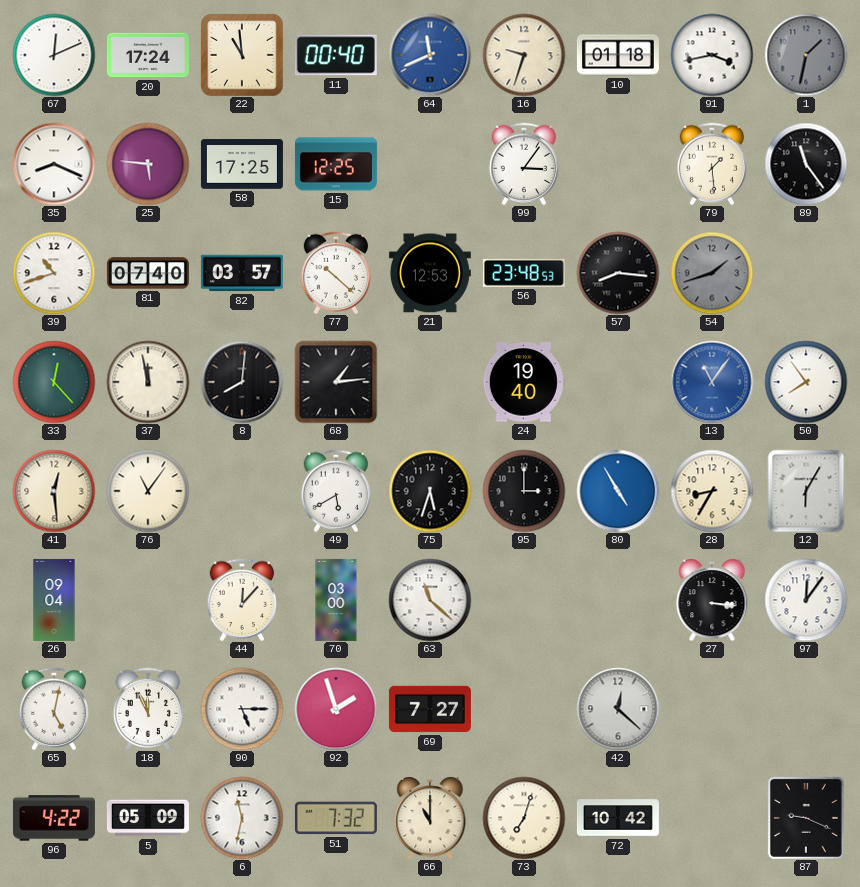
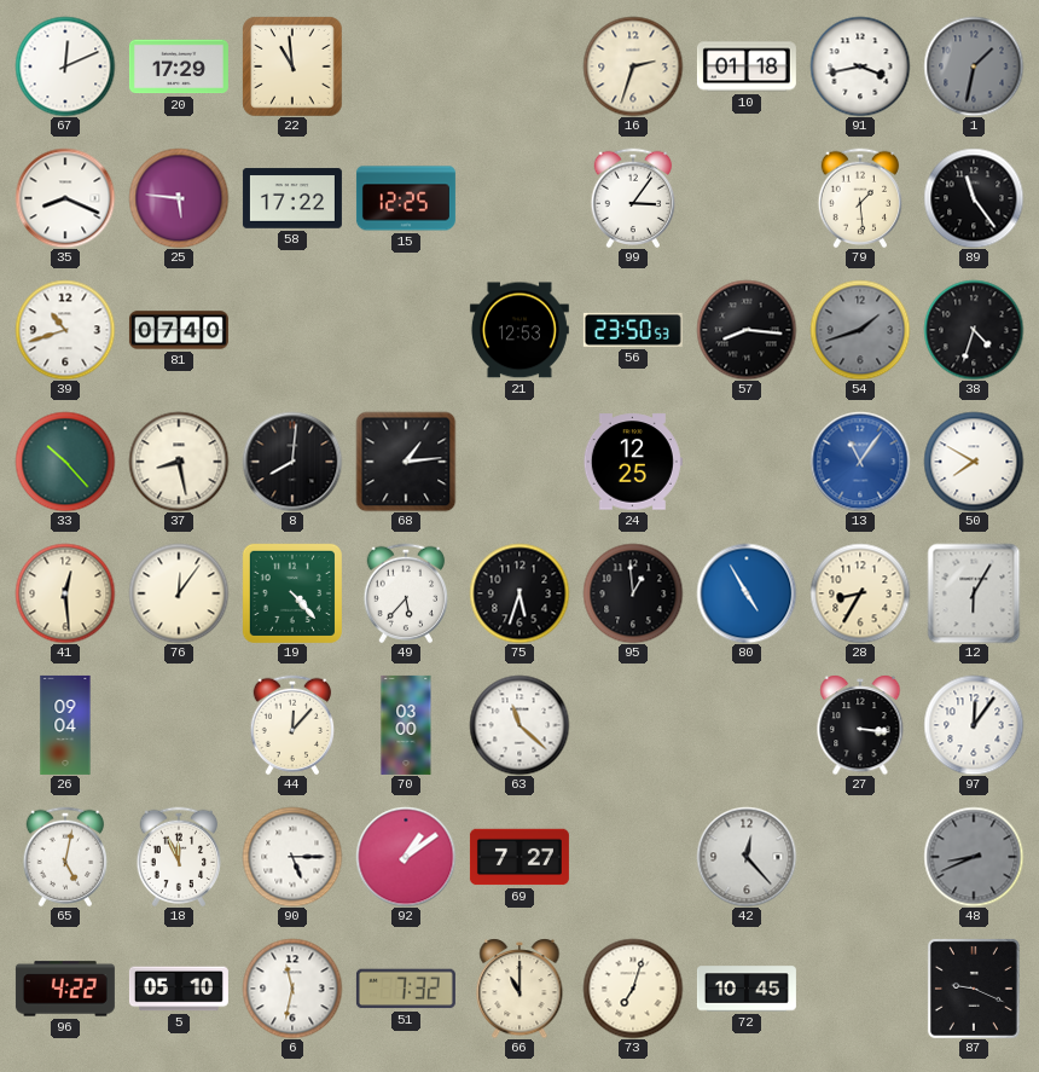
20: 17:24 -> 17:29
11: 00:40 -> none
64: 11:41 -> none
16: 9:33 -> 2:33
58: 17:25 -> 17:22
82: 03:57 -> none
77: 10:22 -> none
56: 23:48 -> 23:50
38: none -> 4:33
33: 12:23 -> 10:23
37: 11:58 -> 8:28
24: 19:40 -> 12:25
50: 7:54 -> 7:50
76: 11:06 -> 12:06
19: none -> 4:23
49: 5:40 -> 5:37
95: 3:00 -> 12:59
92: 1:57 -> 1:09
42: 12:22 -> 12:23
48: none -> 8:41
5: 05:09 -> 05:10
72: 10:42 -> 10:45
